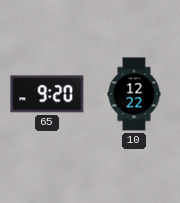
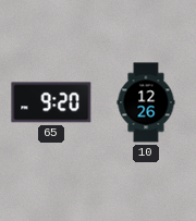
10: 12:22 -> 12:26
